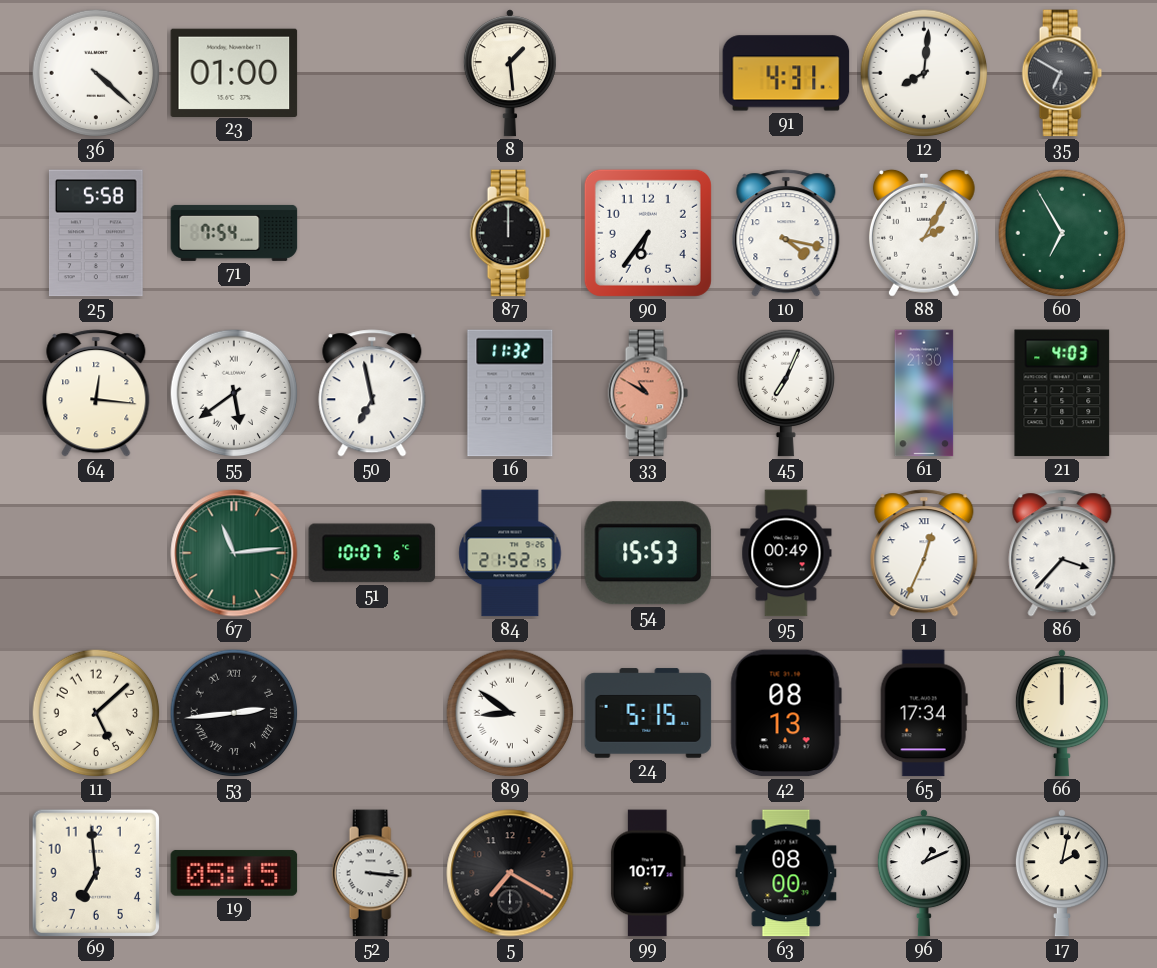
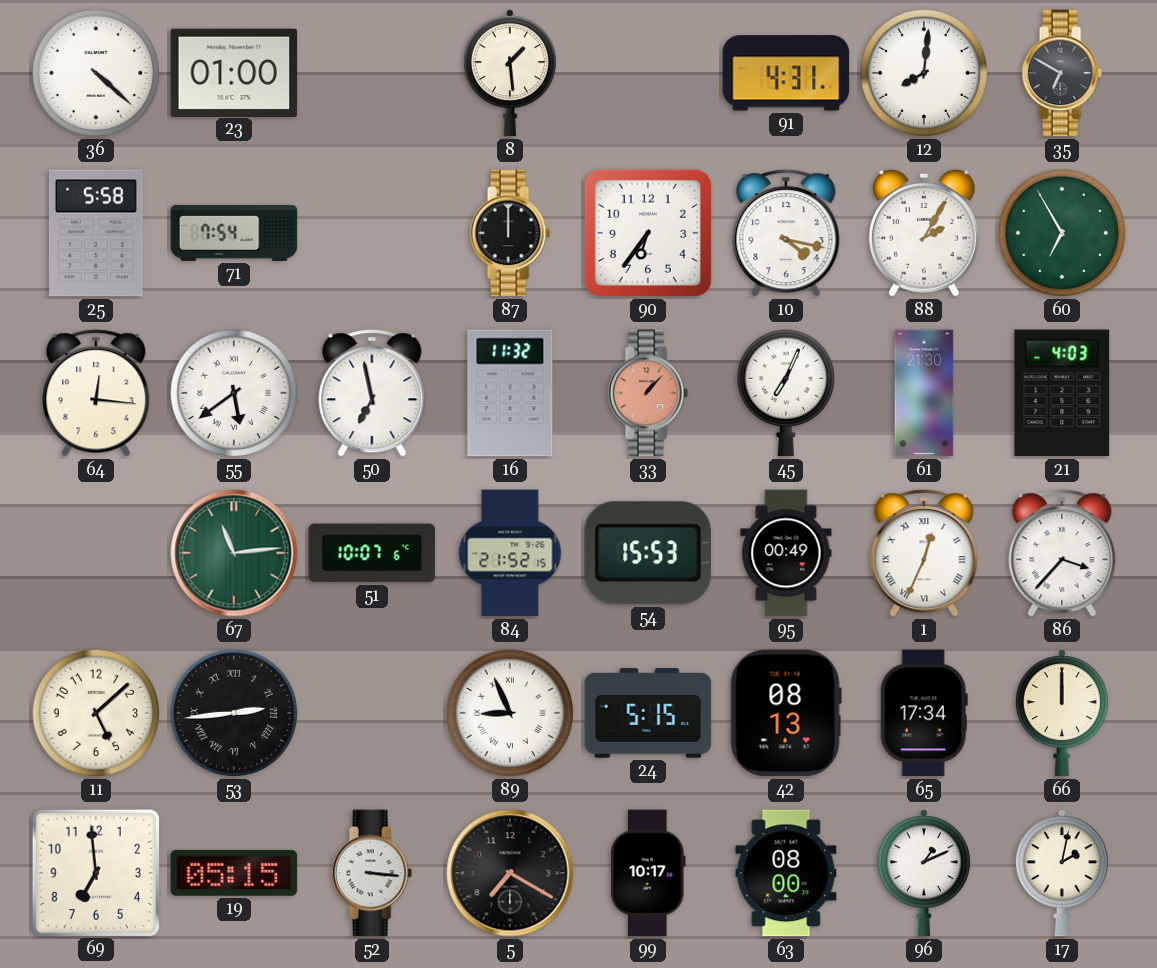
33: 10:50 -> 1:07
89: 8:51 -> 8:56
